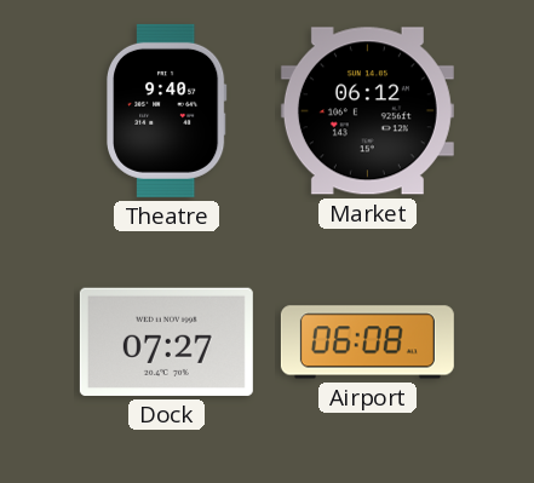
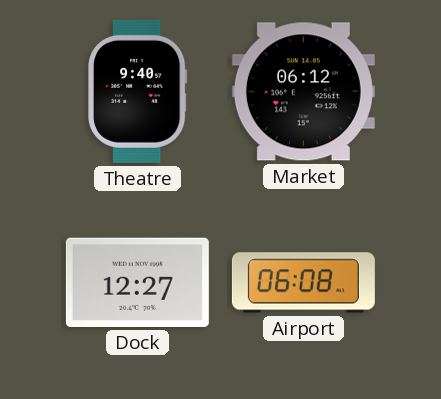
Dock: 07:27 -> 12:27
